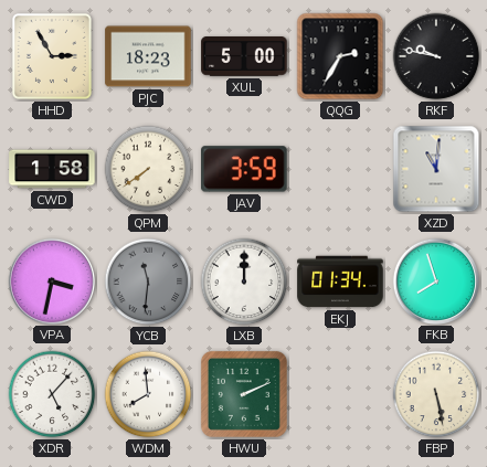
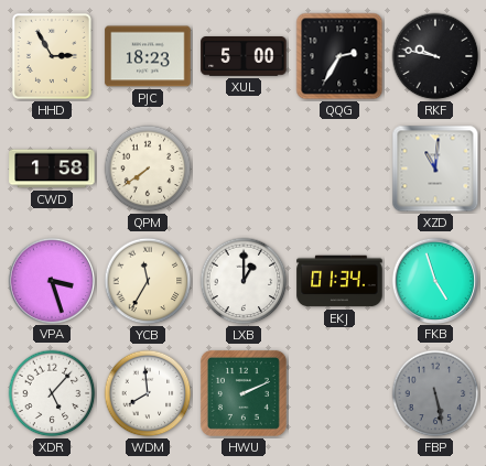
JAV: 3:59 -> none
VPA: 3:32 -> 3:27
YCB: 11:31 -> 11:35
YCB dial: grey -> cream
LXB: 12:00 -> 1:00
FKB: 7:57 -> 4:57
FBP dial: cream -> grey
